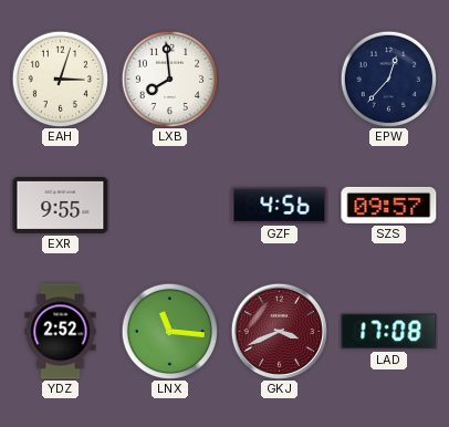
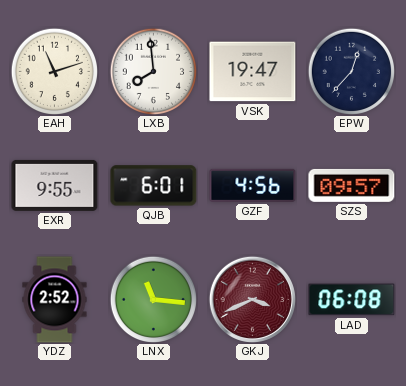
EAH: 3:03 -> 11:12
VSK: none -> 19:47
QJB: none -> 6:01
LAD: 17:08 -> 06:08
